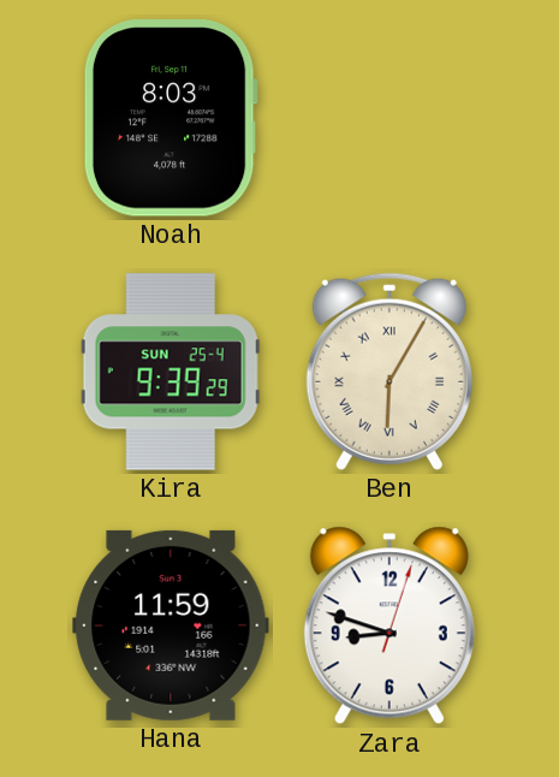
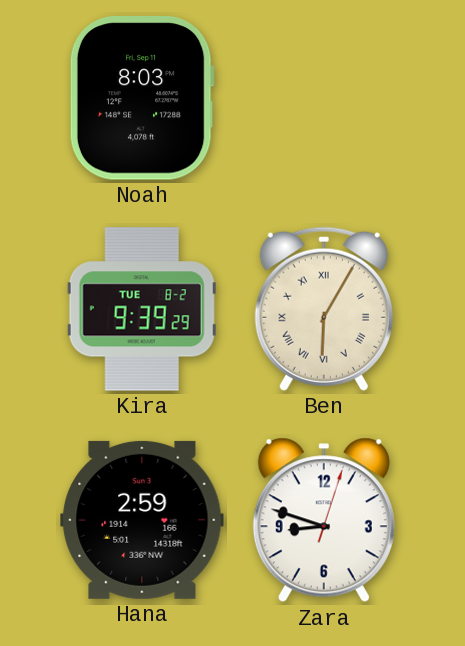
Kira date: SUN 25-4 -> TUE 8-2
Hana: 11:59 -> 2:59
